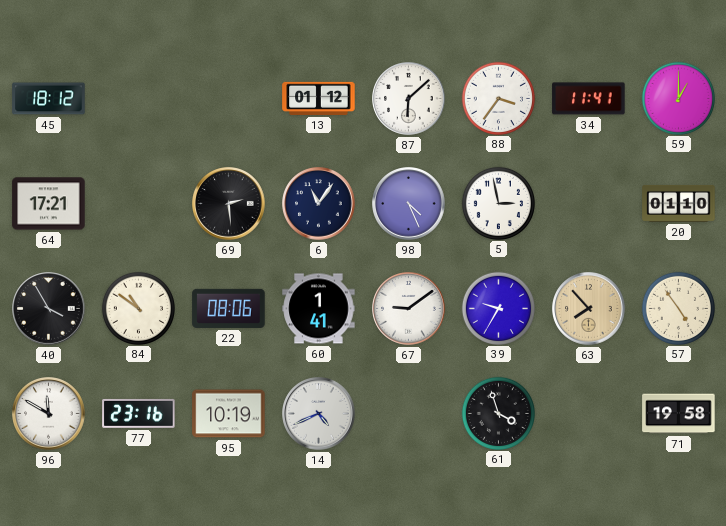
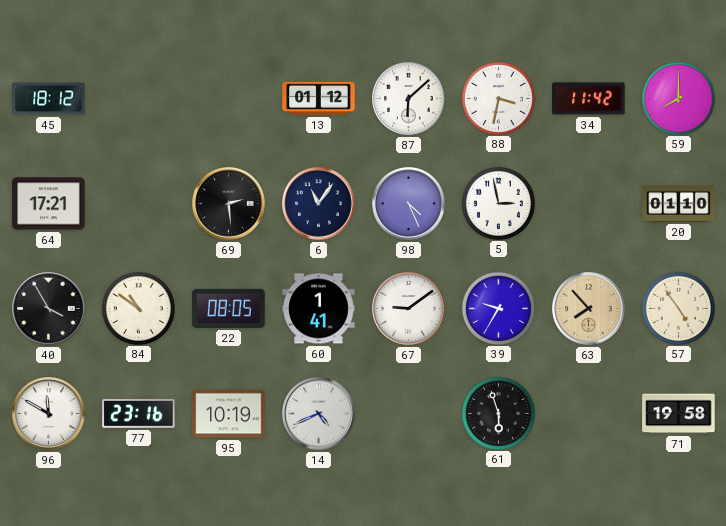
88: 3:36 -> 3:32
34: 11:41 -> 11:42
59: 1:00 -> 8:00
22: 08:06 -> 08:05
61: 3:57 -> 5:57
